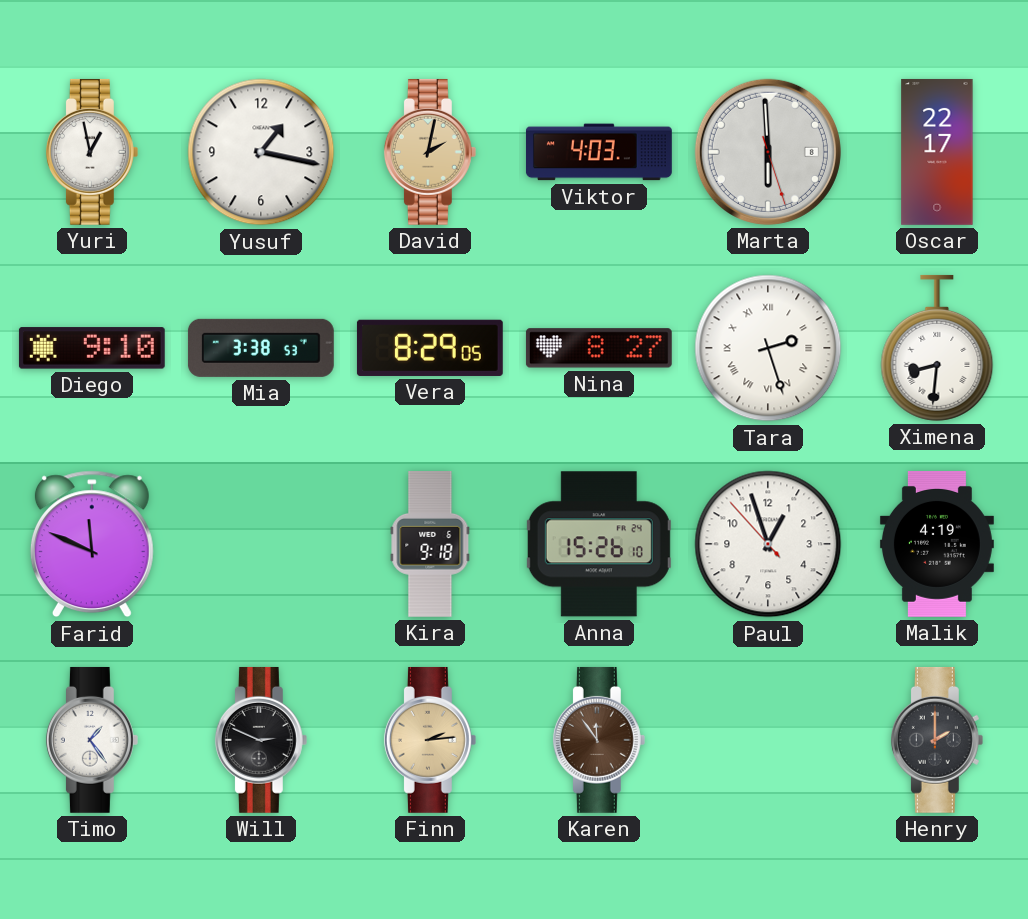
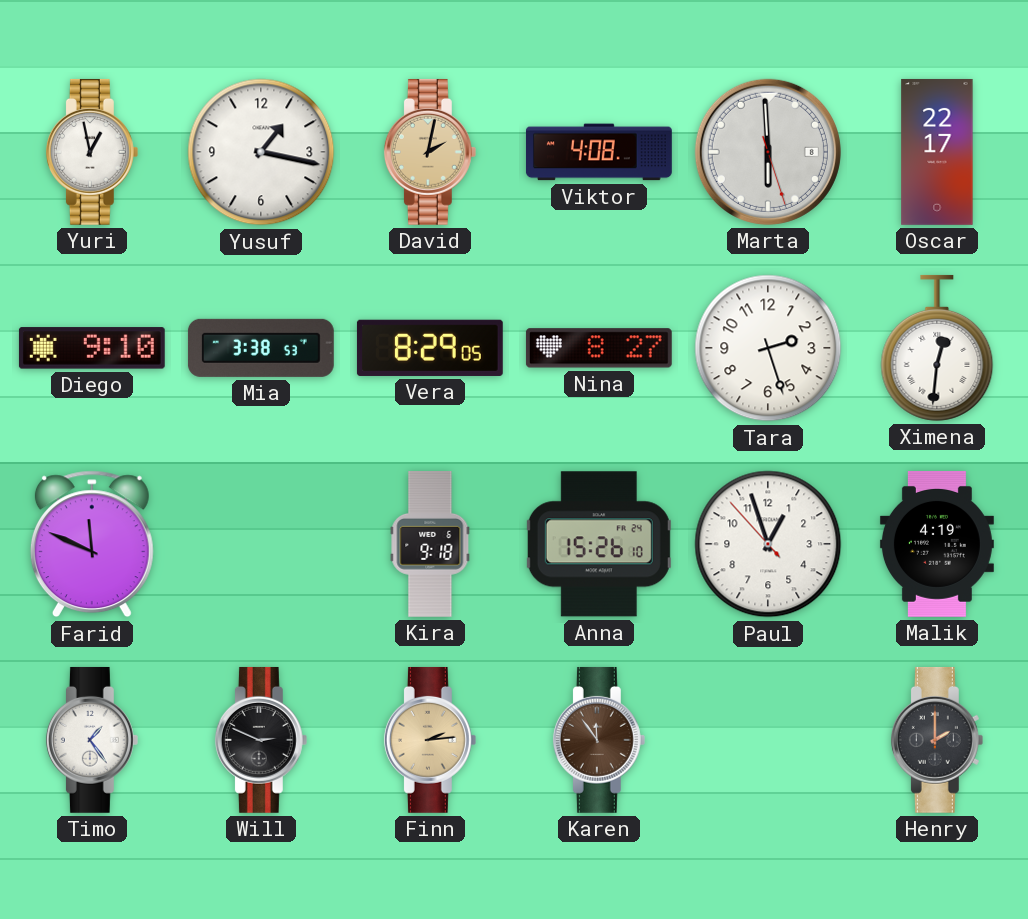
Viktor: 4:03 -> 4:08
Tara numerals: Roman -> Arabic
Ximena: 8:31 -> 12:31
